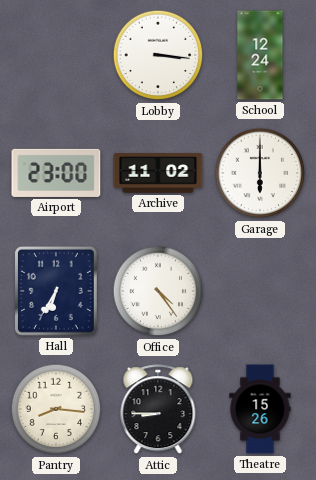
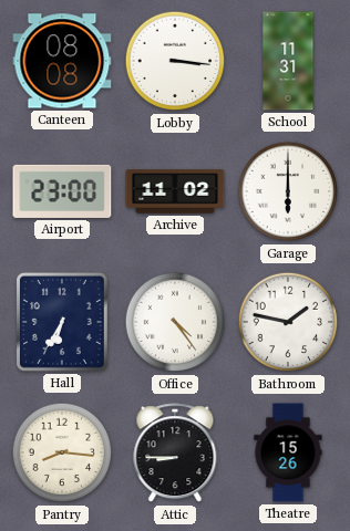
Canteen: none -> 08:08
School: 12:24 -> 11:31
Bathroom: none -> 1:47
